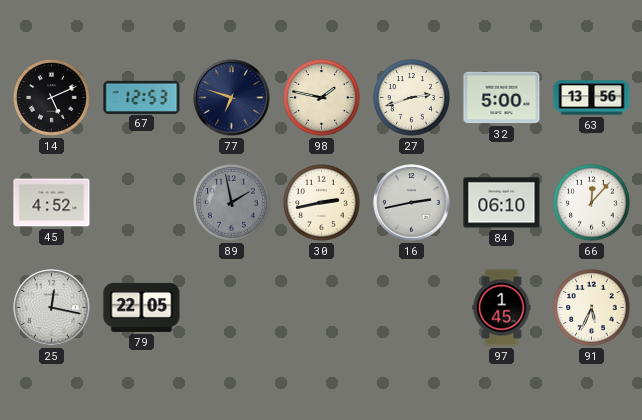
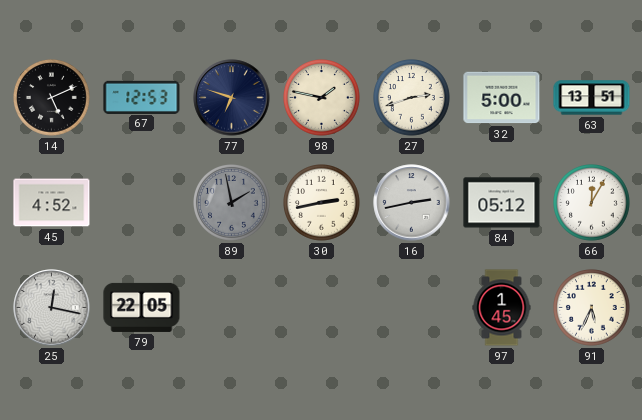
63: 13:56 -> 13:51
84: 06:10 -> 05:12
66: 12:07 -> 12:05
